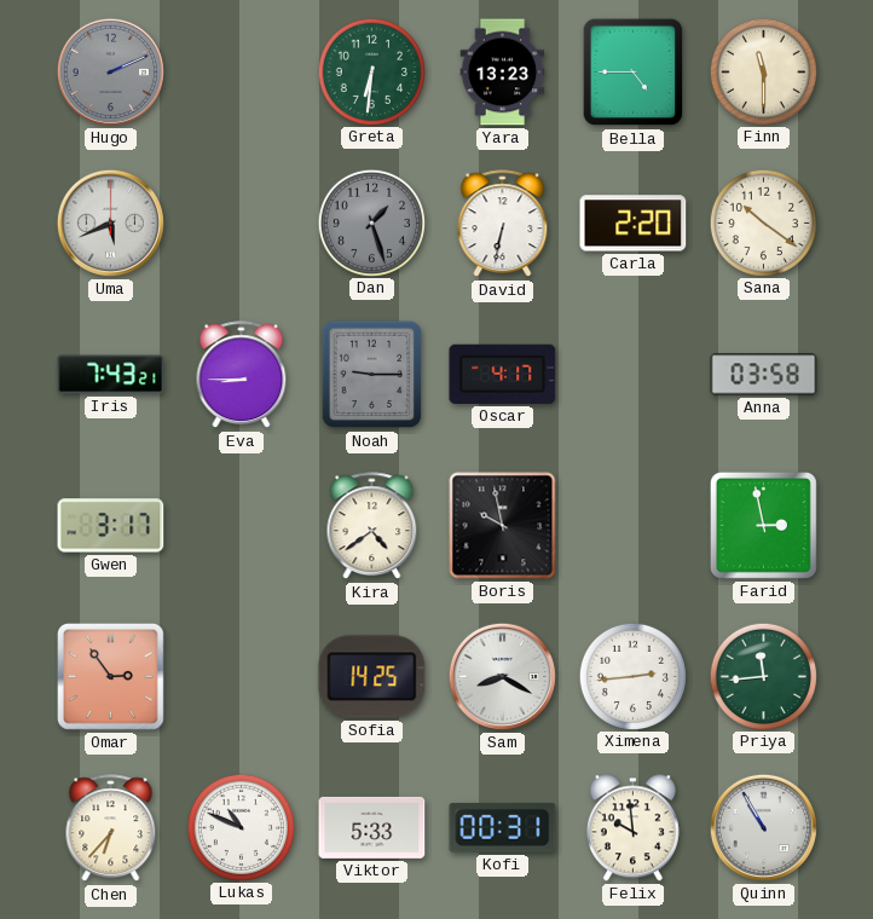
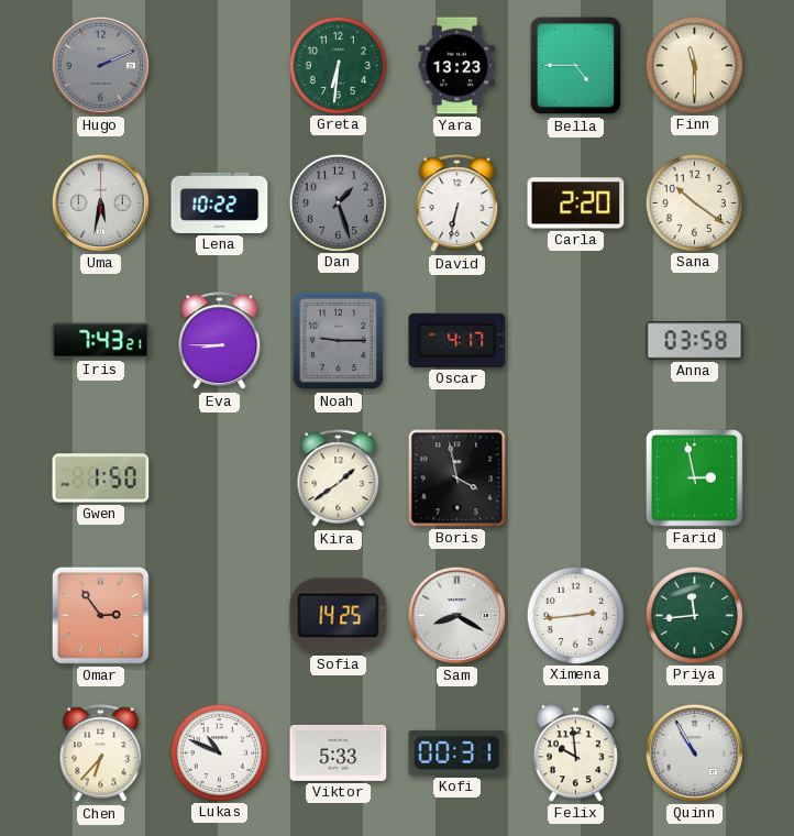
Uma: 5:41 -> 5:32
Lena: none -> 10:22
Gwen: 3:17 -> 1:50
Kira: 4:39 -> 1:39
Boris: 9:58 -> 3:58
